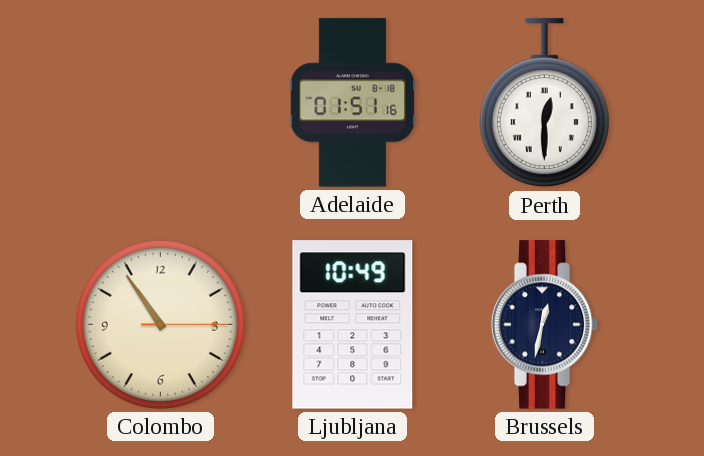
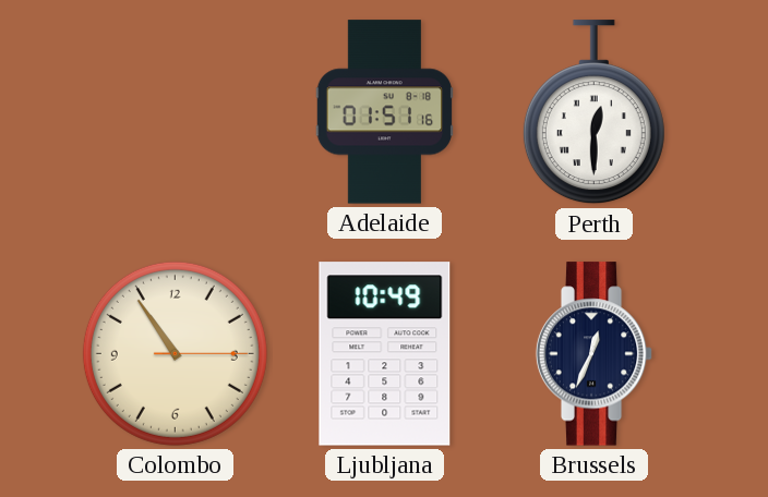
Brussels: 12:32 -> 12:34
